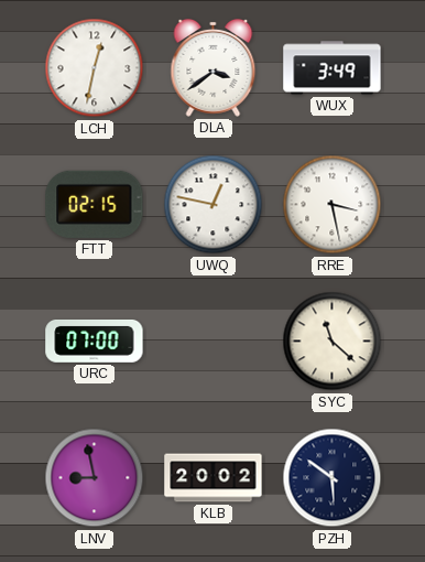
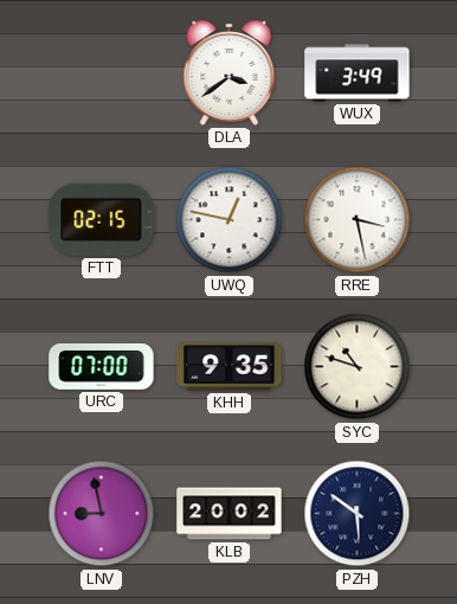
LCH: 12:32 -> none
KHH: none -> 9:35
SYC: 11:22 -> 10:48
